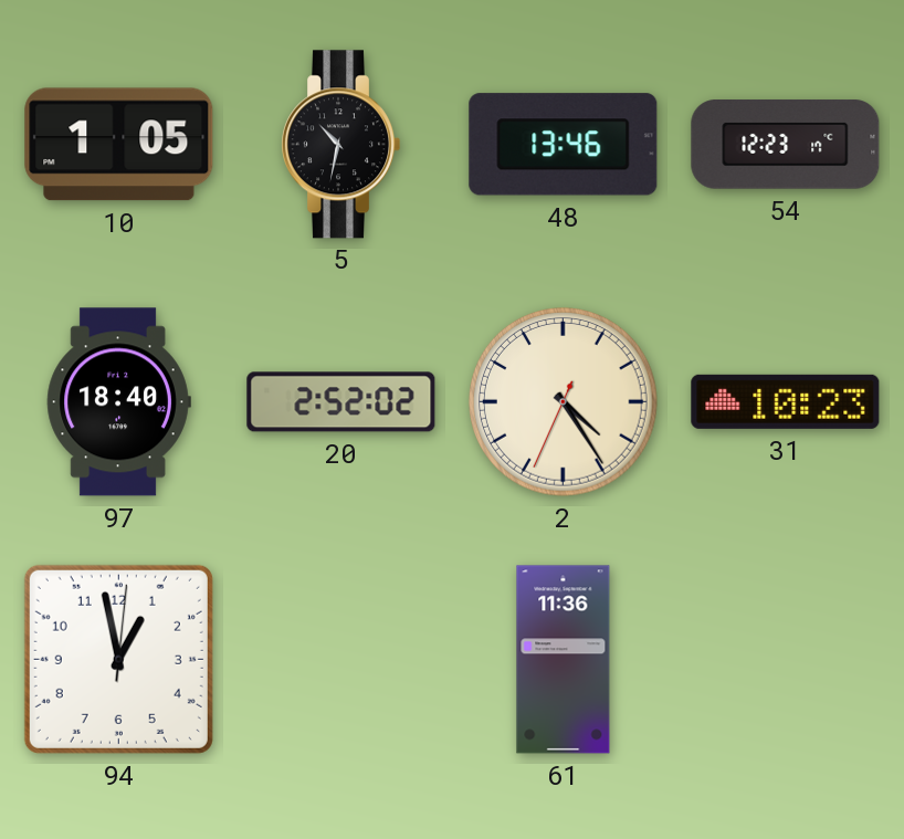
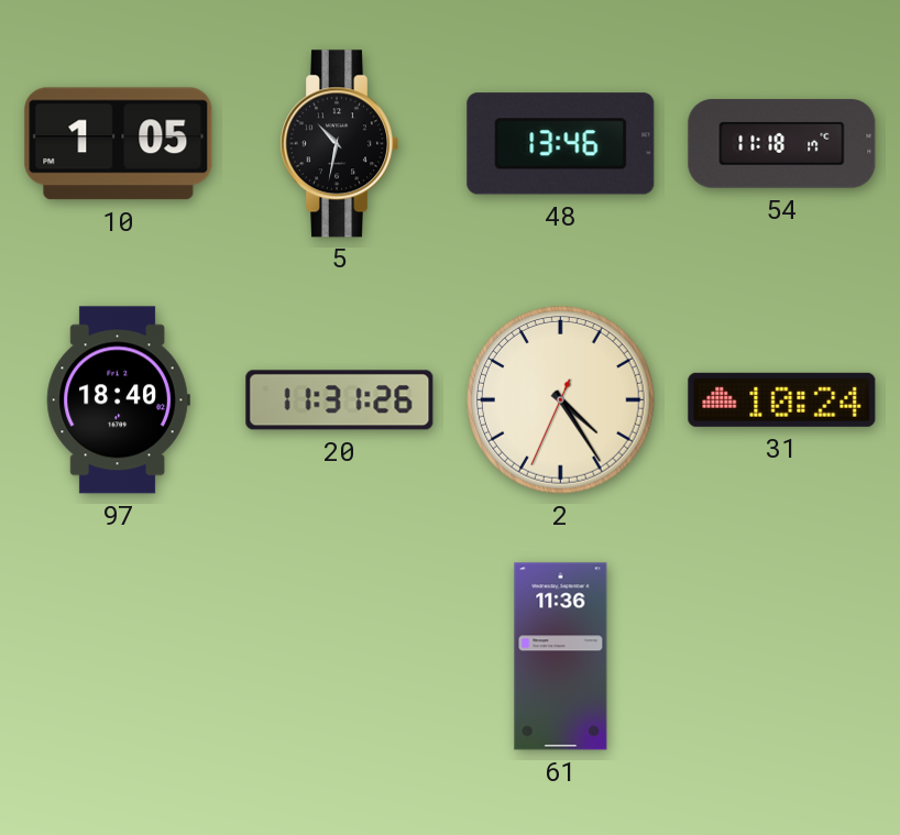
54: 12:23 -> 11:18
20: 2:52 -> 11:31
31: 10:23 -> 10:24
94: 12:58 -> none
